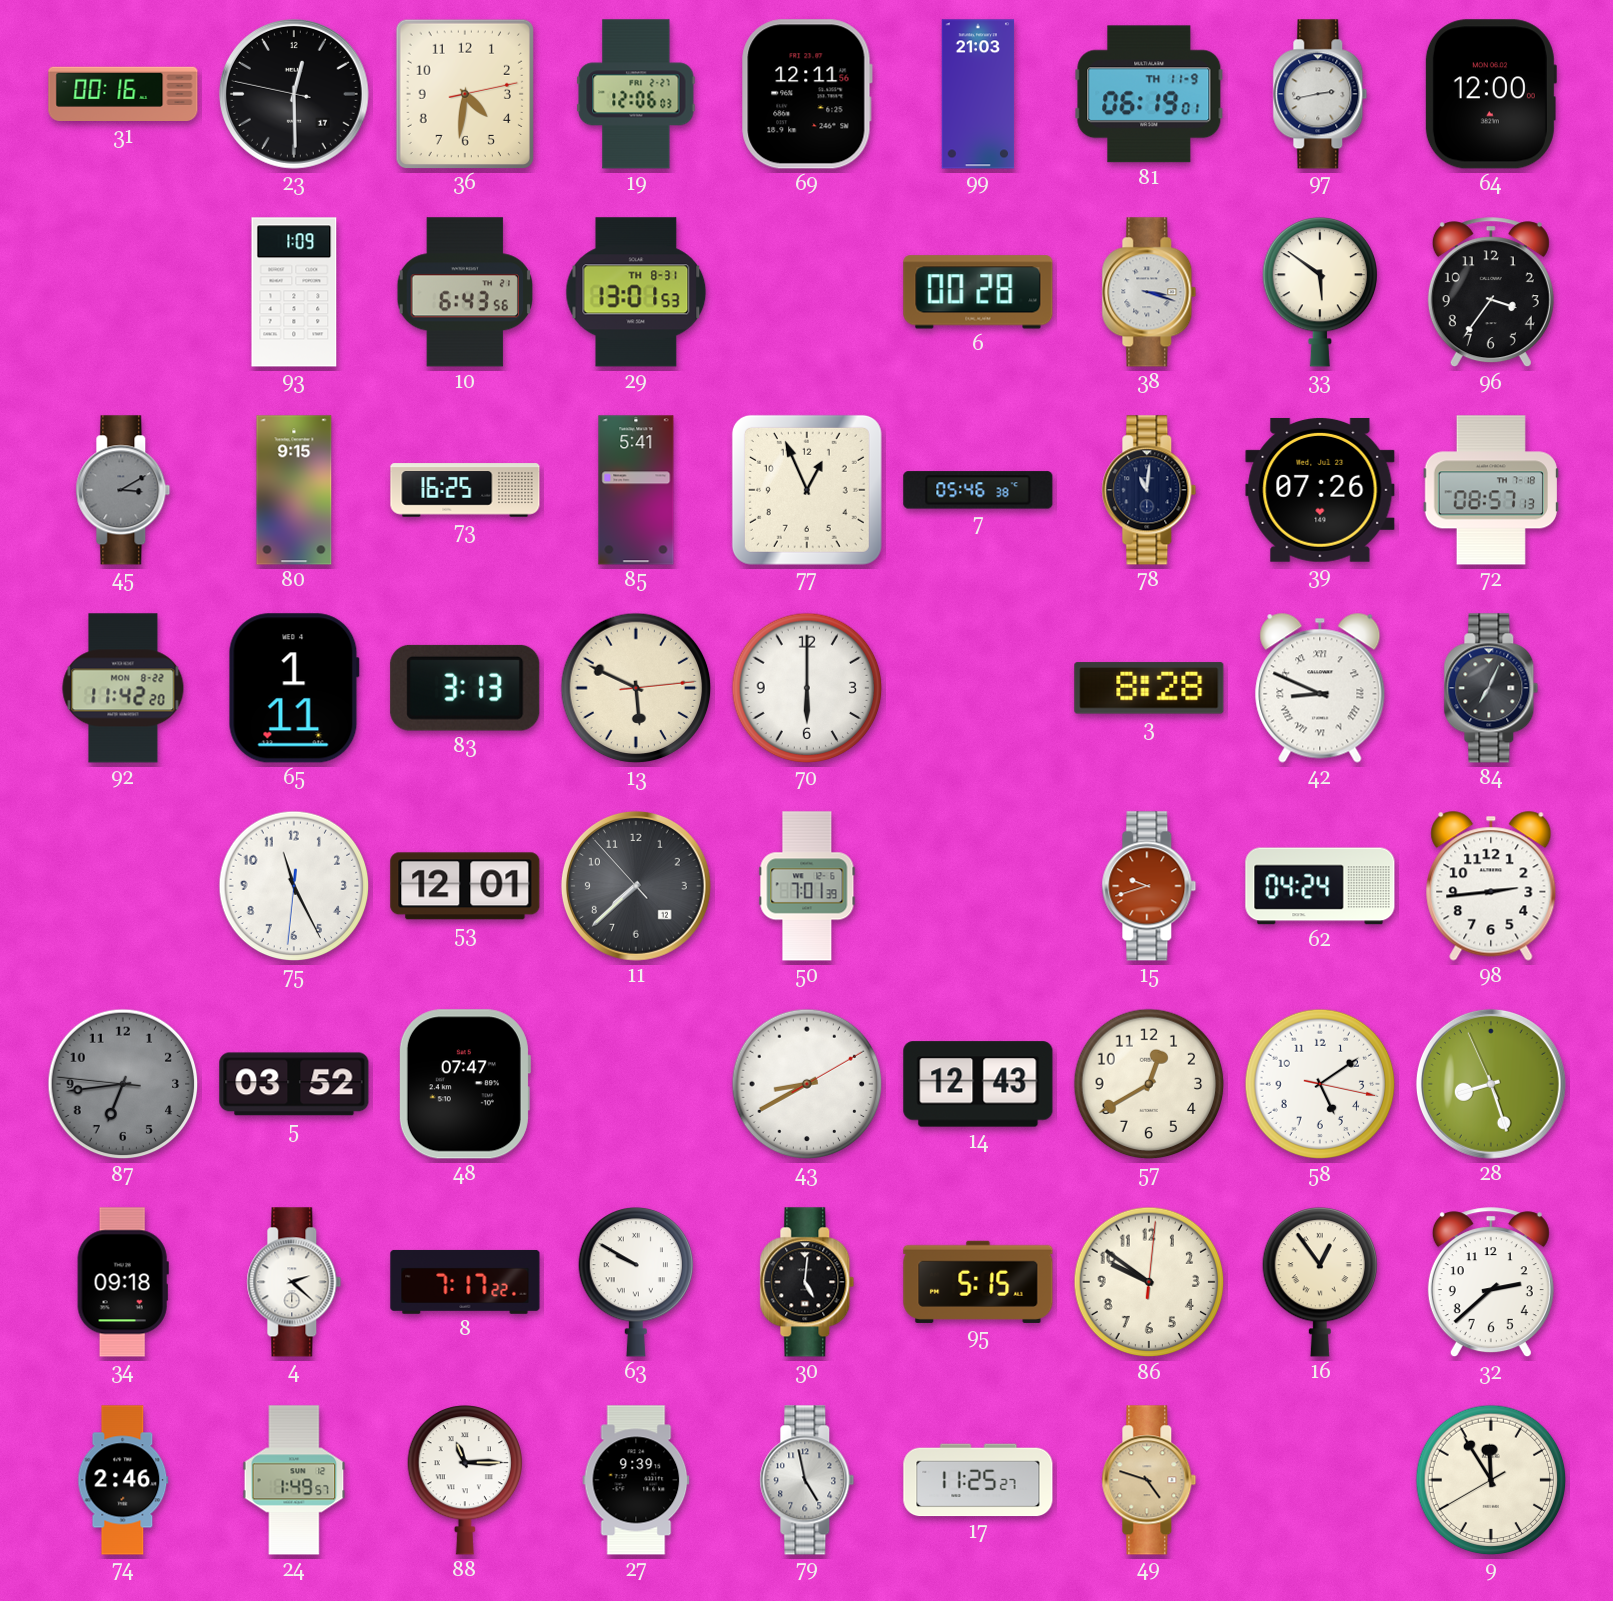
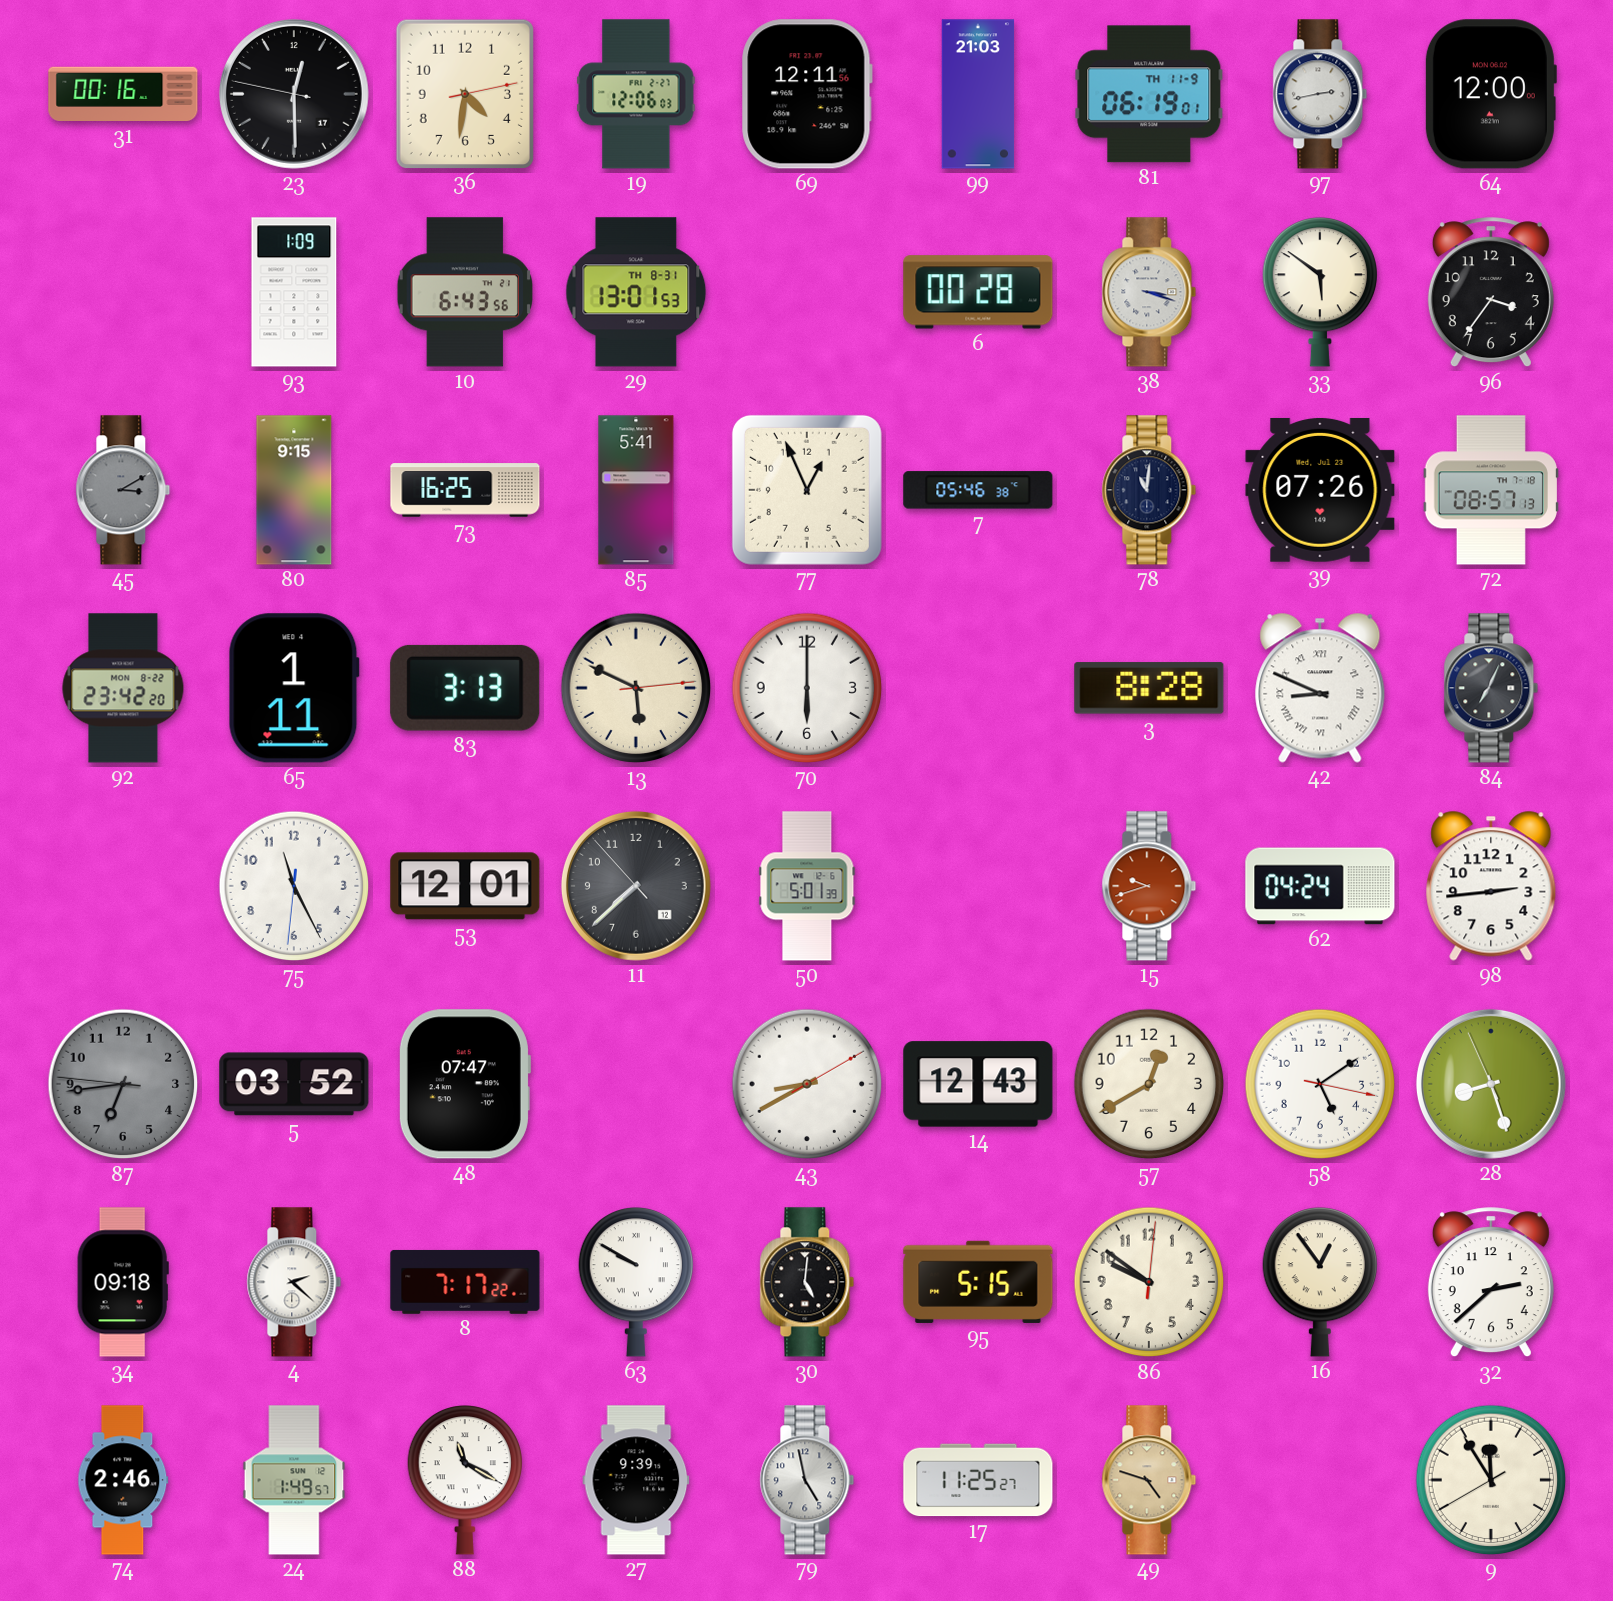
92: 11:42 -> 23:42
50: 7:01 -> 5:01
88: 11:15 -> 11:20
